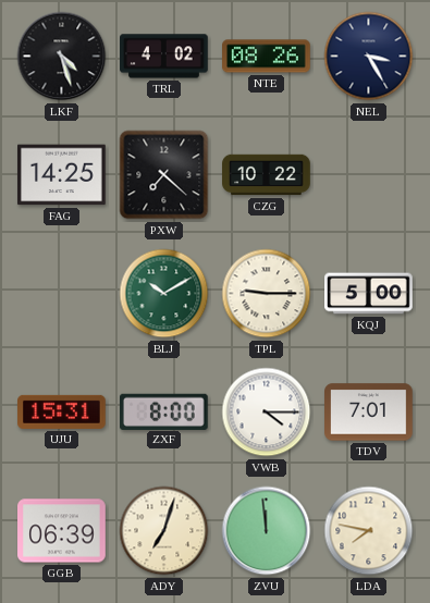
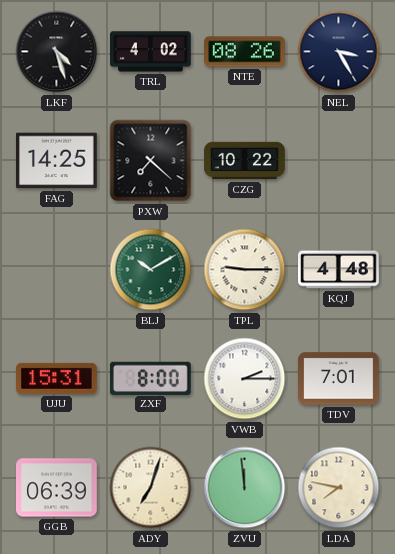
KQJ: 5:00 -> 4:48
VWB: 4:15 -> 2:15
